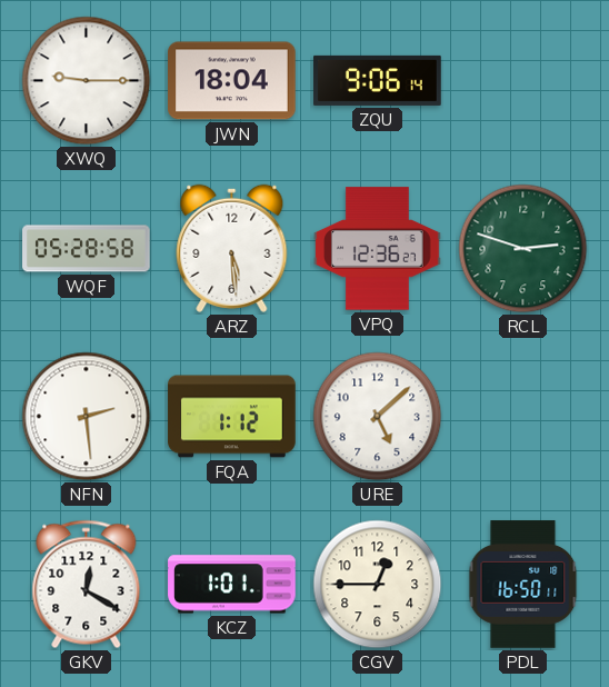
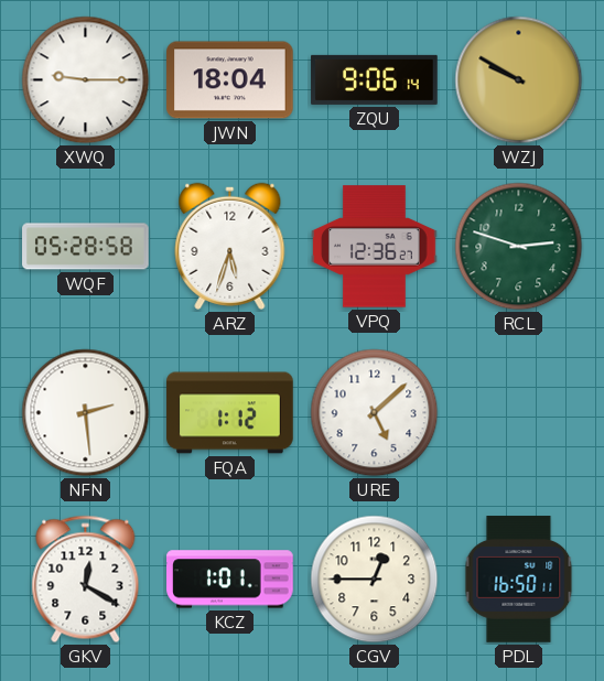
WZJ: none -> 9:50
ARZ: 5:29 -> 5:33
